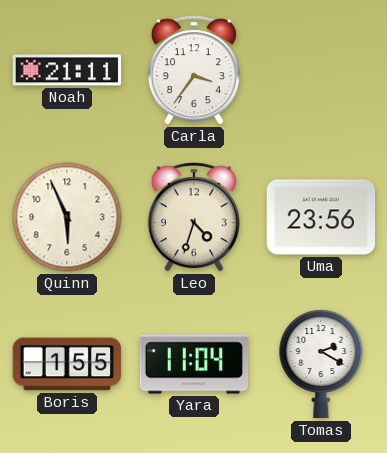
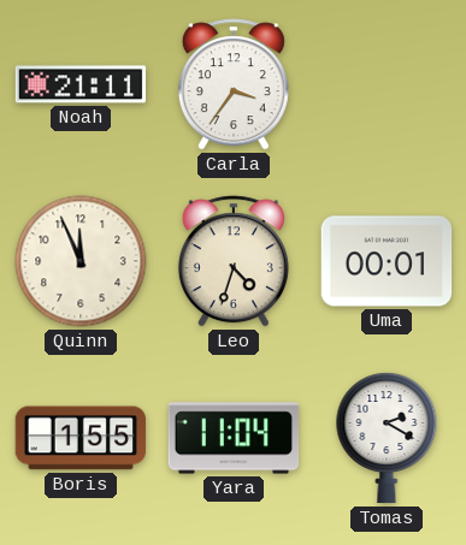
Quinn: 5:56 -> 11:56
Uma: 23:56 -> 00:01
